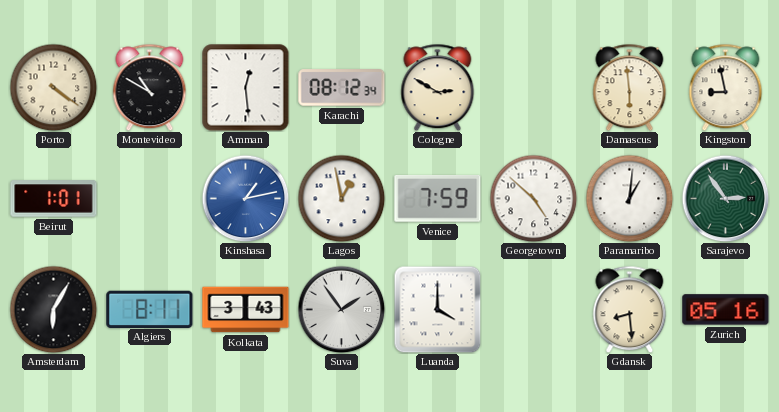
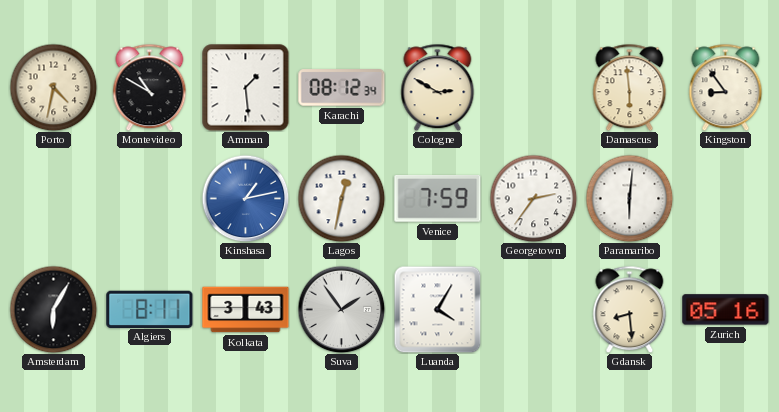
Porto: 4:21 -> 4:32
Amman: 12:29 -> 1:29
Kingston: 8:58 -> 8:54
Beirut: 1:01 -> none
Lagos: 12:58 -> 12:32
Georgetown: 4:52 -> 2:36
Paramaribo: 1:01 -> 6:01
Sarajevo: 2:54 -> none
Luanda: 4:00 -> 4:05
